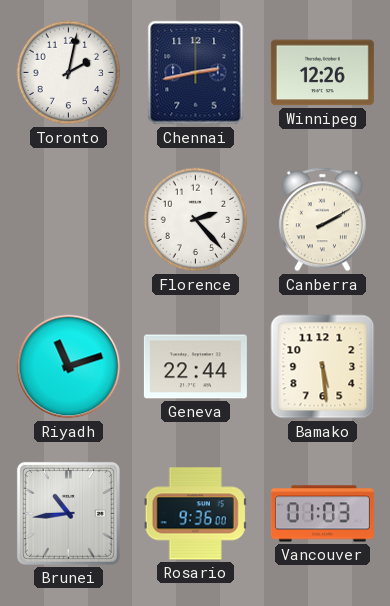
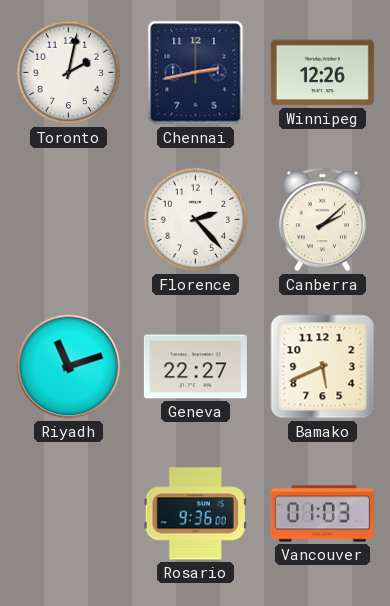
Canberra: 2:10 -> 2:08
Geneva: 22:44 -> 22:27
Bamako: 5:29 -> 5:41
Brunei: 10:44 -> none
